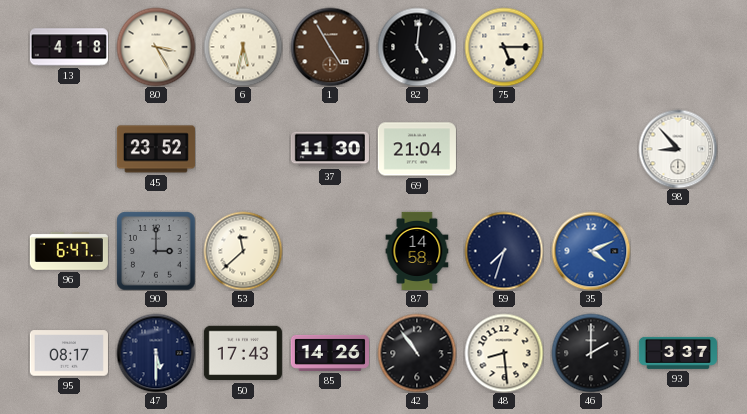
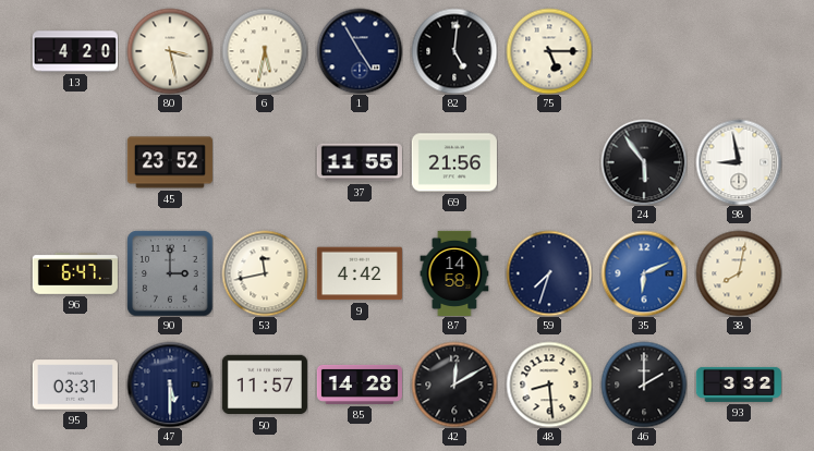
13: 4:18 -> 4:20
80: 3:25 -> 3:28
1 dial: brown -> navy
37: 11:30 -> 11:55
69: 21:04 -> 21:56
24: none -> 5:54
98: 8:53 -> 8:58
53: 11:38 -> 11:43
9: none -> 4:42
35: 4:11 -> 6:11
38: none -> 8:02
95: 08:17 -> 03:31
50: 17:43 -> 11:57
85: 14:26 -> 14:28
42: 10:54 -> 12:10
93: 3:37 -> 3:32
